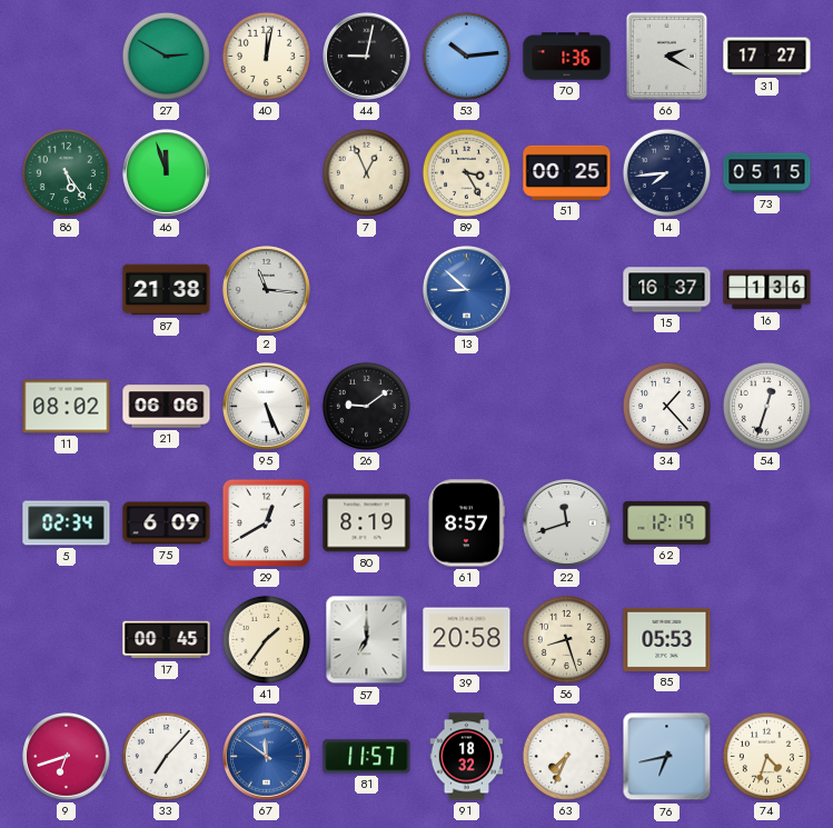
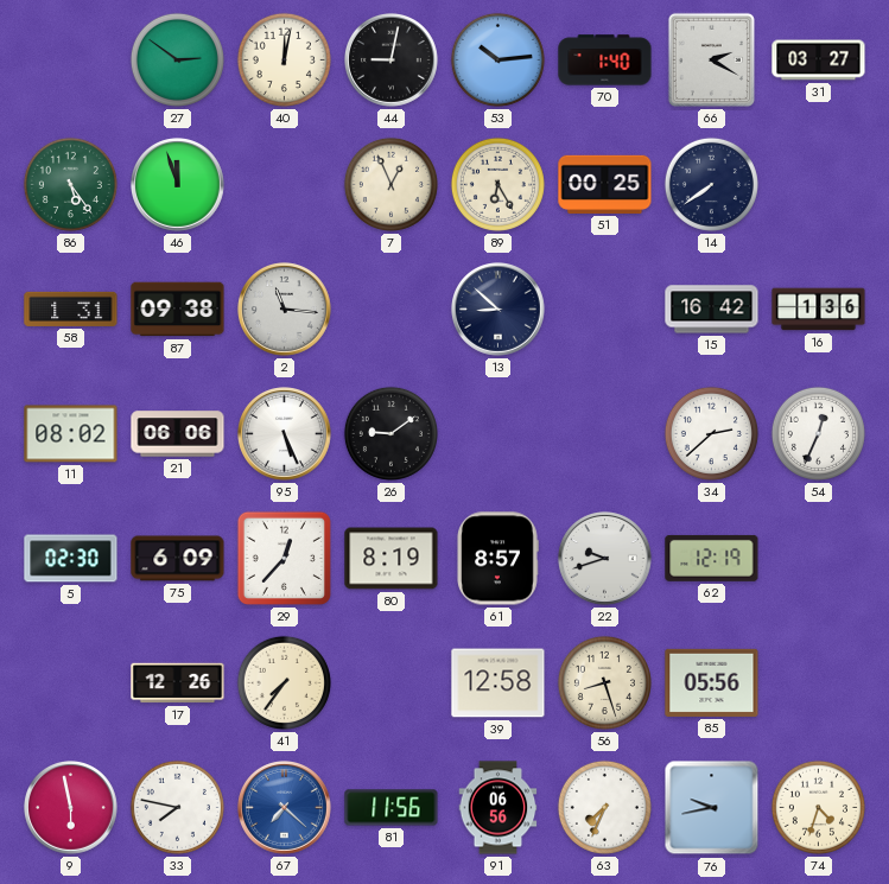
27: 2:50 -> 2:51
70: 1:36 -> 1:40
31: 17:27 -> 03:27
89: 3:25 -> 6:25
14: 7:44 -> 7:39
73: 05:15 -> none
58: none -> 1:31
87: 21:38 -> 09:38
13 dial: blue -> navy
15: 16:37 -> 16:42
34: 1:23 -> 2:38
54: 12:33 -> 12:34
5: 02:34 -> 02:30
29: 12:40 -> 12:37
22: 11:42 -> 9:42
17: 00:45 -> 12:26
41: 1:36 -> 7:36
57: 7:00 -> none
39: 20:58 -> 12:58
85: 05:53 -> 05:56
9: 6:42 -> 5:58
33: 7:07 -> 7:47
67: 11:51 -> 7:22
81: 11:57 -> 11:56
91: 18:32 -> 06:56
76: 6:43 -> 9:43
